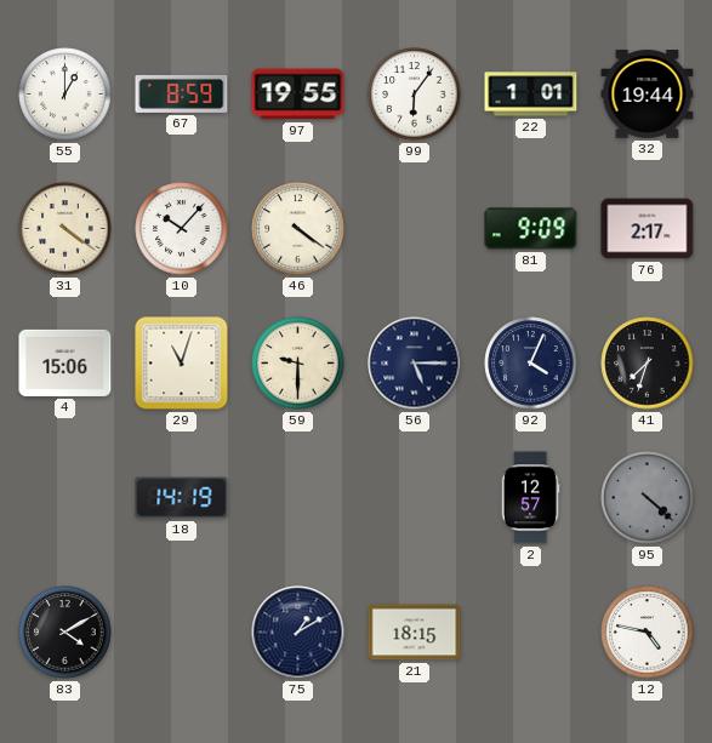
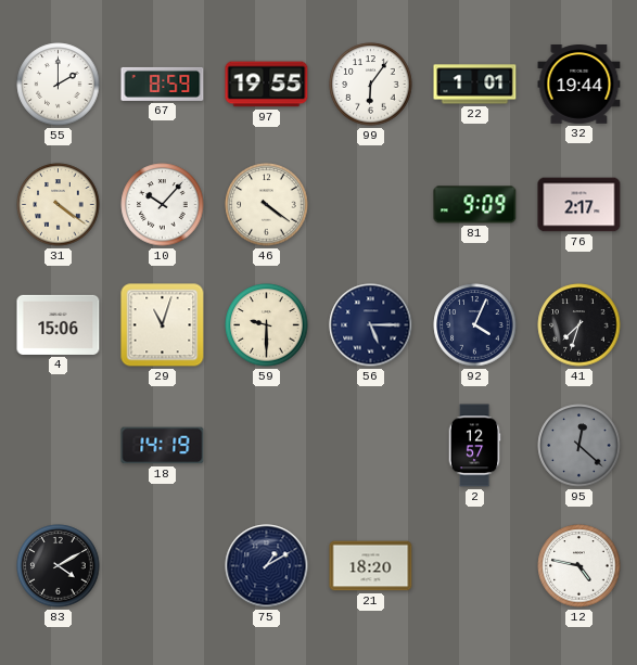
55: 1:00 -> 2:00
95: 4:22 -> 12:22
21: 18:15 -> 18:20
